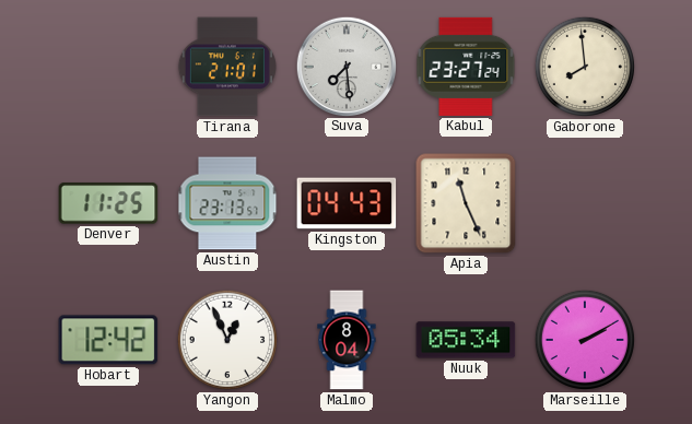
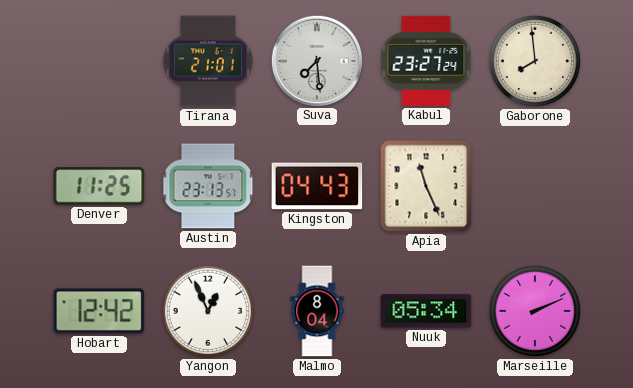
Marseille: 2:10 -> 2:11
